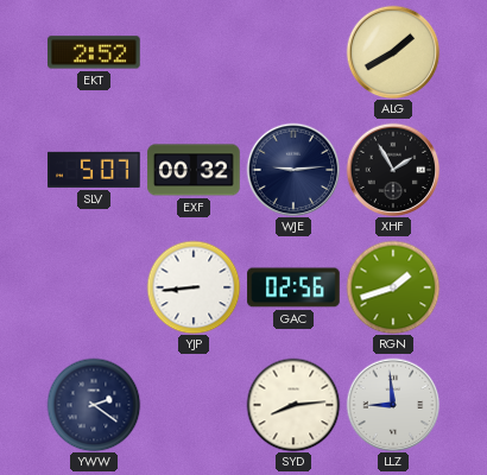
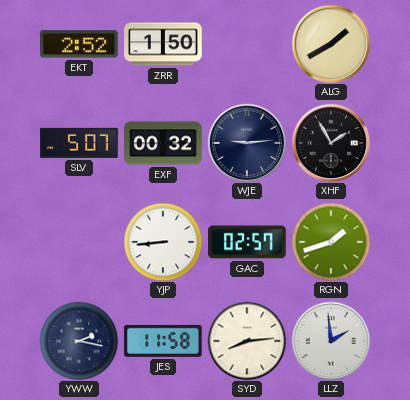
ZRR: none -> 1:50
GAC: 02:56 -> 02:57
YWW: 2:21 -> 2:17
JES: none -> 11:58
LLZ: 8:59 -> 1:59
